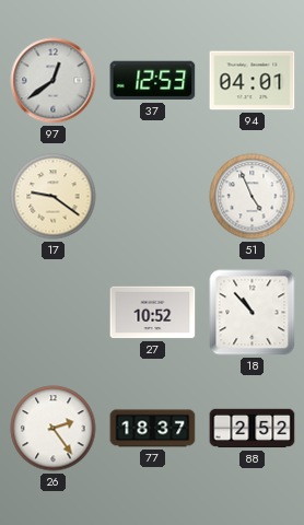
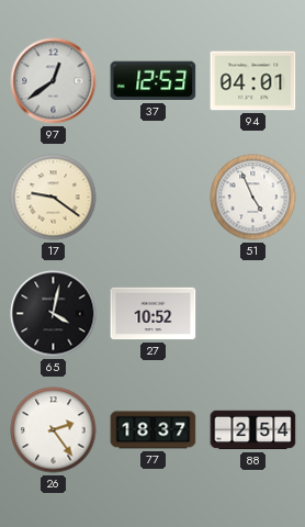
65: none -> 4:02
18: 10:53 -> none
88: 2:52 -> 2:54
